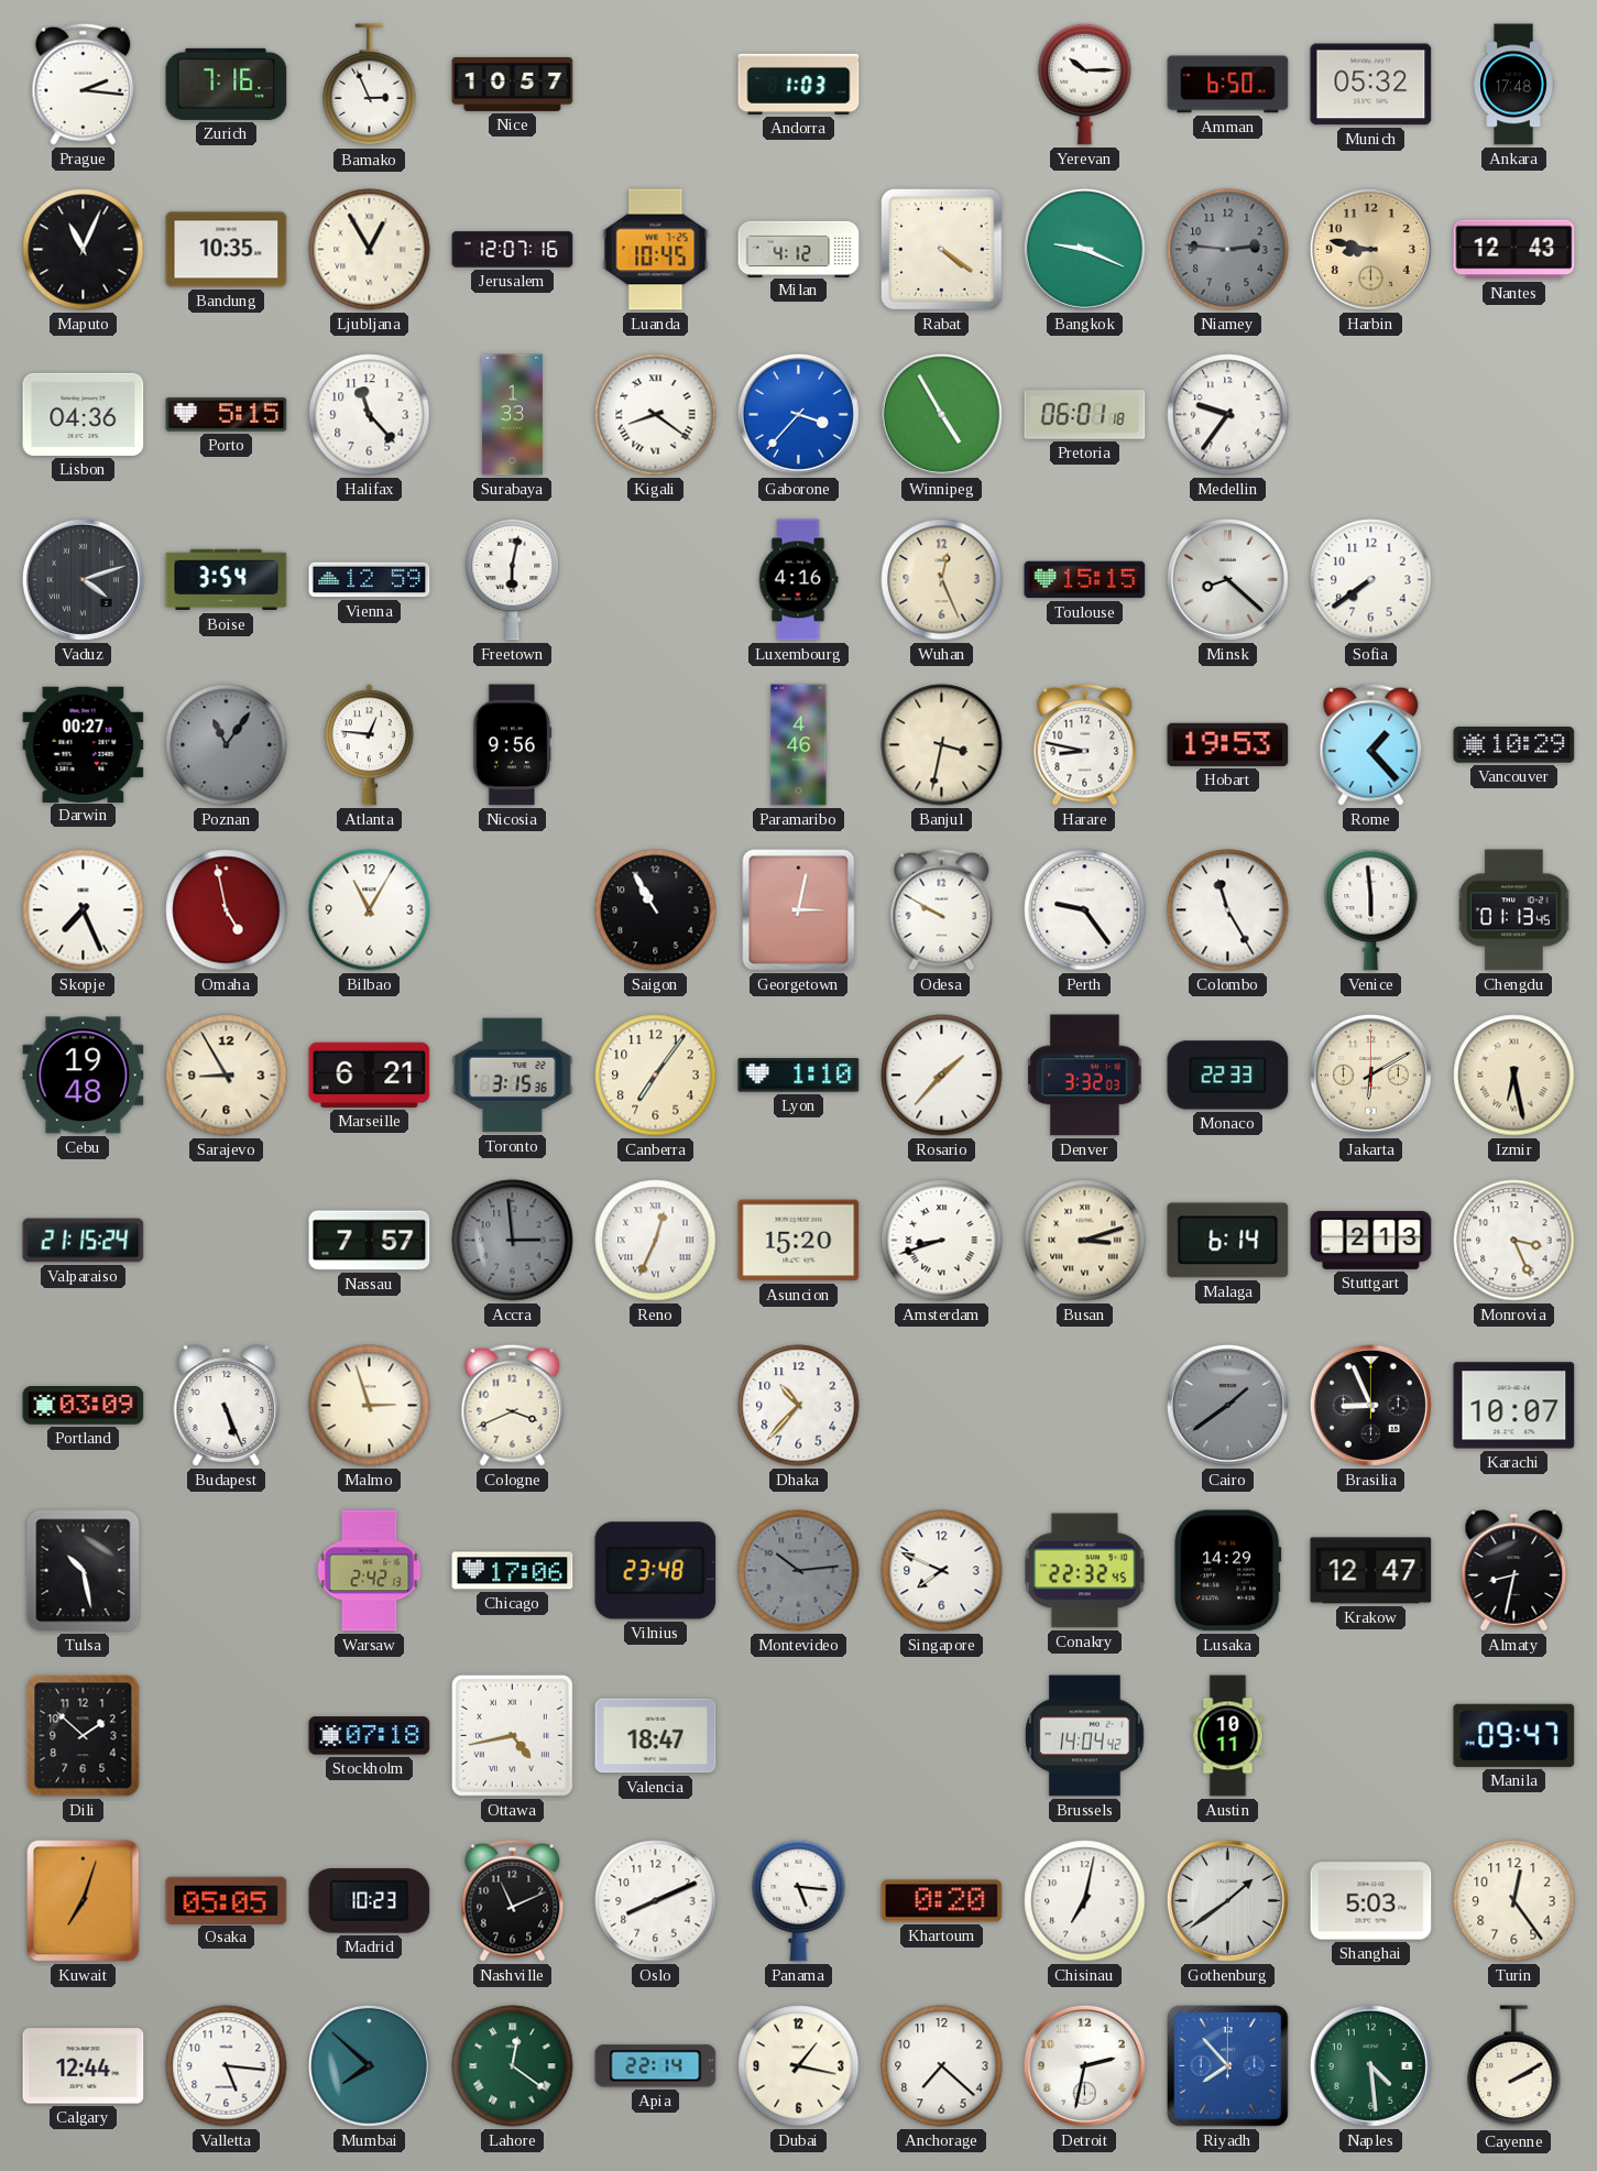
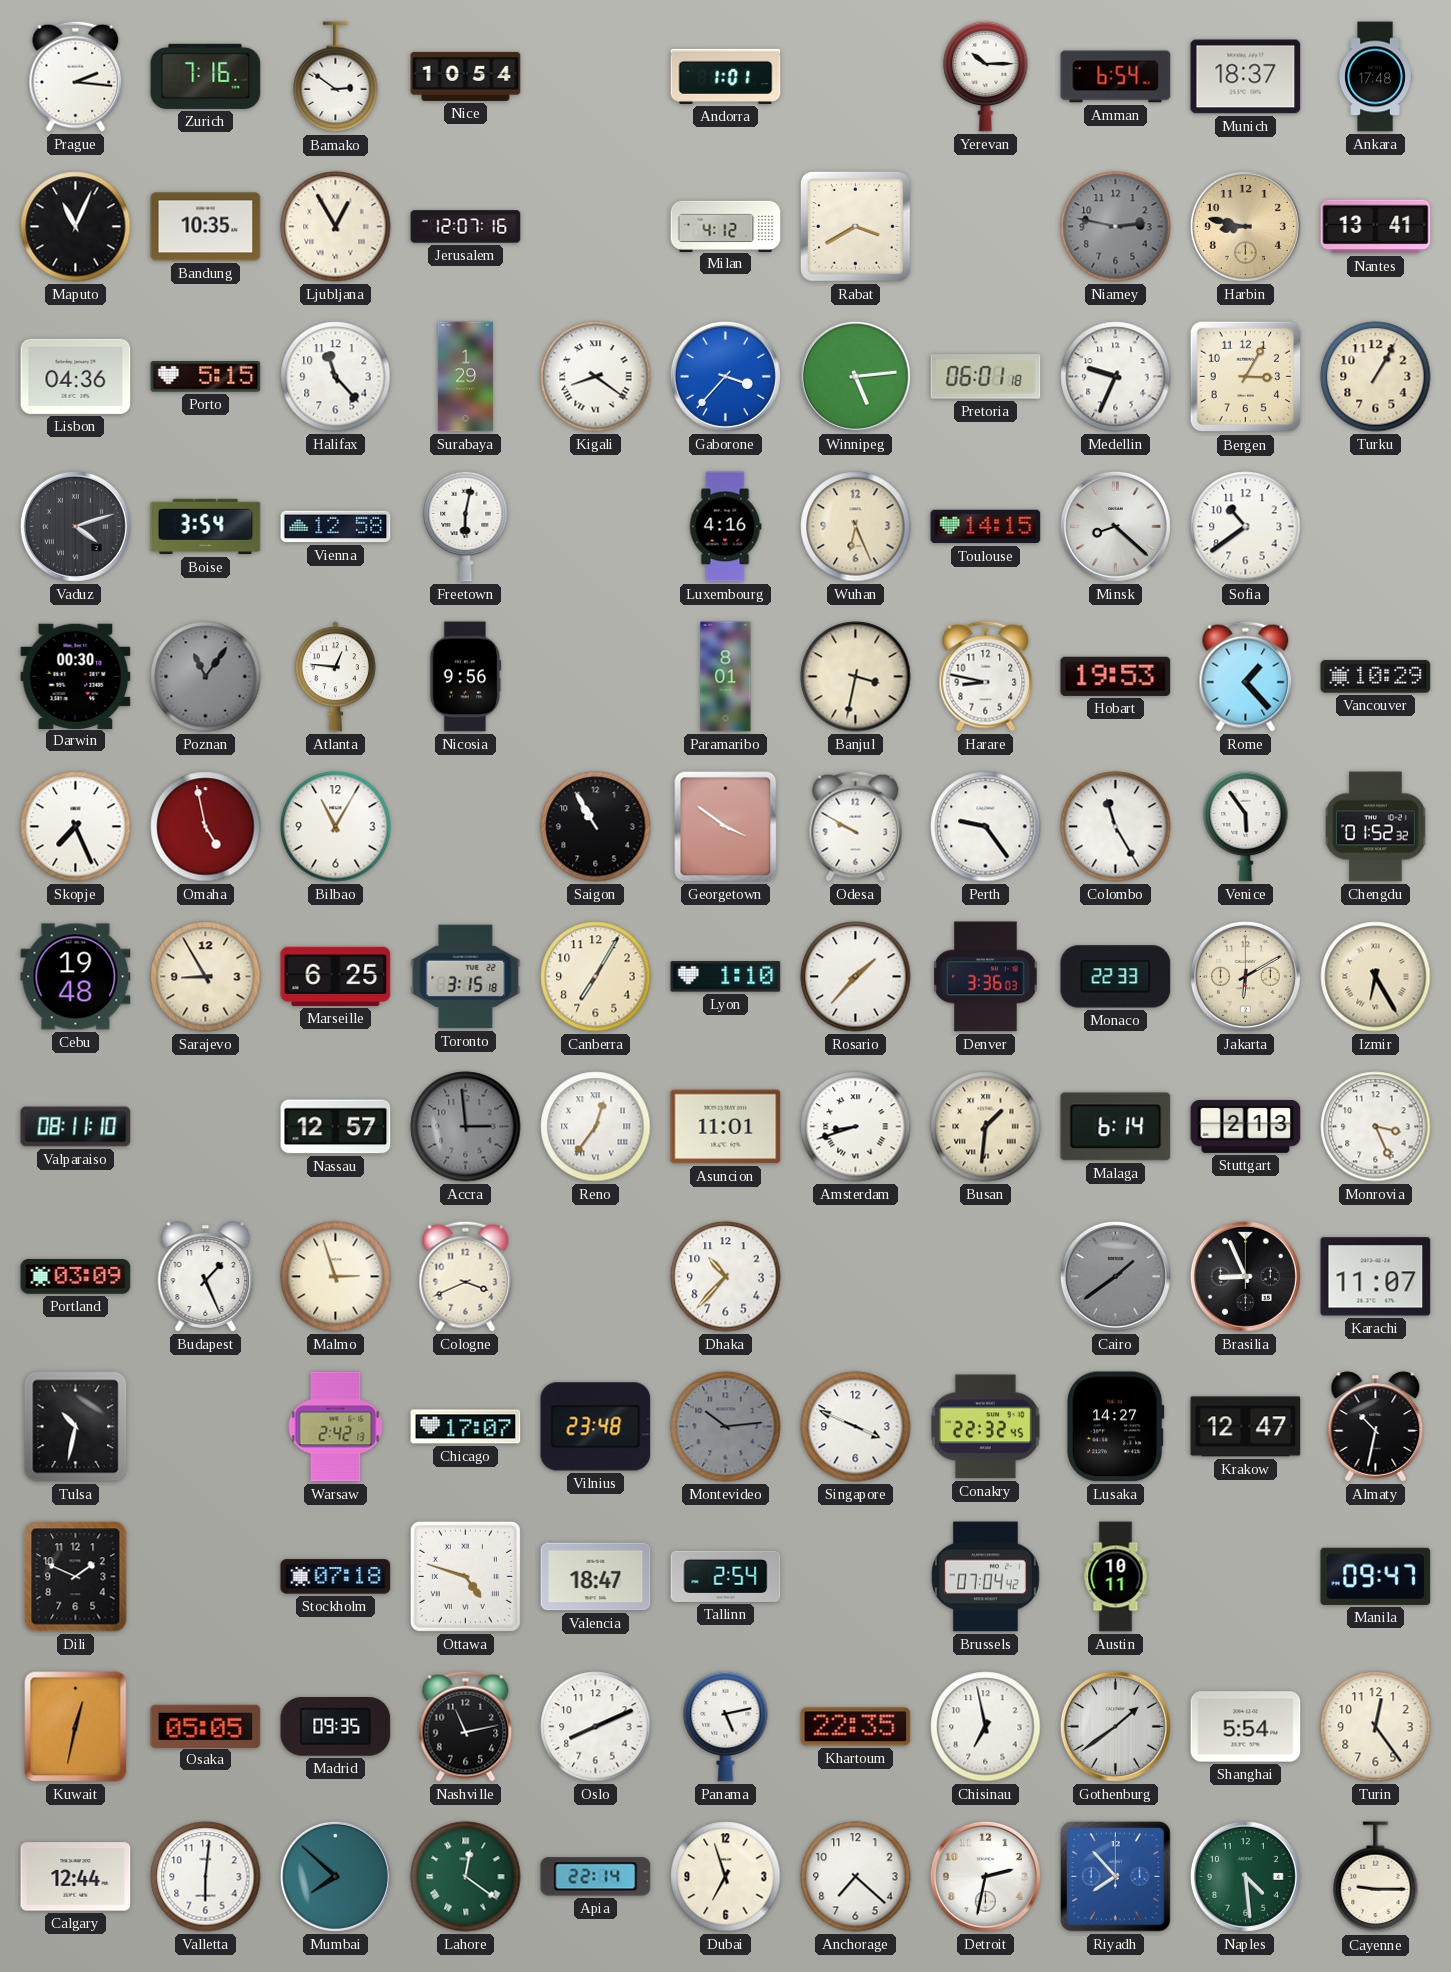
Bamako: 2:56 -> 2:51
Nice: 10:57 -> 10:54
Andorra: 1:03 -> 1:01
Amman: 6:50 -> 6:54
Munich: 05:32 -> 18:37
Luanda: 10:45 -> none
Rabat: 4:21 -> 3:40
Bangkok: 9:19 -> none
Niamey: 2:46 -> 2:47
Nantes: 12:43 -> 13:41
Surabaya: 1:33 -> 1:29
Winnipeg: 4:55 -> 5:14
Medellin: 9:36 -> 9:34
Bergen: none -> 3:05
Turku: none -> 1:05
Vienna: 12:59 -> 12:58
Wuhan: 12:26 -> 6:26
Toulouse: 15:15 -> 14:15
Sofia: 7:39 -> 10:39
Darwin: 00:27 -> 00:30
Paramaribo: 4:46 -> 8:01
Georgetown: 3:02 -> 3:51
Venice: 5:59 -> 5:54
Chengdu: 01:13 -> 01:52
Marseille: 6:21 -> 6:25
Toronto: 3:15:36 -> 3:15:18
Canberra: 7:06 -> 7:05
Denver: 3:32 -> 3:36
Izmir: 6:28 -> 6:25
Valparaiso: 21:15 -> 08:11
Nassau: 7:57 -> 12:57
Reno: 12:34 -> 12:36
Asuncion: 15:20 -> 11:01
Busan: 3:12 -> 1:31
Budapest: 5:26 -> 1:26
Karachi: 10:07 -> 11:07
Tulsa: 10:28 -> 10:32
Chicago: 17:06 -> 17:07
Singapore: 7:49 -> 3:49
Lusaka: 14:29 -> 14:27
Almaty: 8:32 -> 10:32
Dili: 1:52 -> 1:49
Ottawa: 4:43 -> 4:48
Tallinn: none -> 2:54
Brussels: 14:04 -> 07:04
Kuwait: 7:03 -> 12:32
Madrid: 10:23 -> 09:35
Nashville: 11:11 -> 11:13
Panama: 5:16 -> 5:13
Khartoum: 0:20 -> 22:35
Chisinau: 7:02 -> 6:58
Shanghai: 5:03 -> 5:54
Valletta: 5:16 -> 6:01
Dubai: 1:17 -> 6:57
Cayenne: 2:10 -> 9:15
